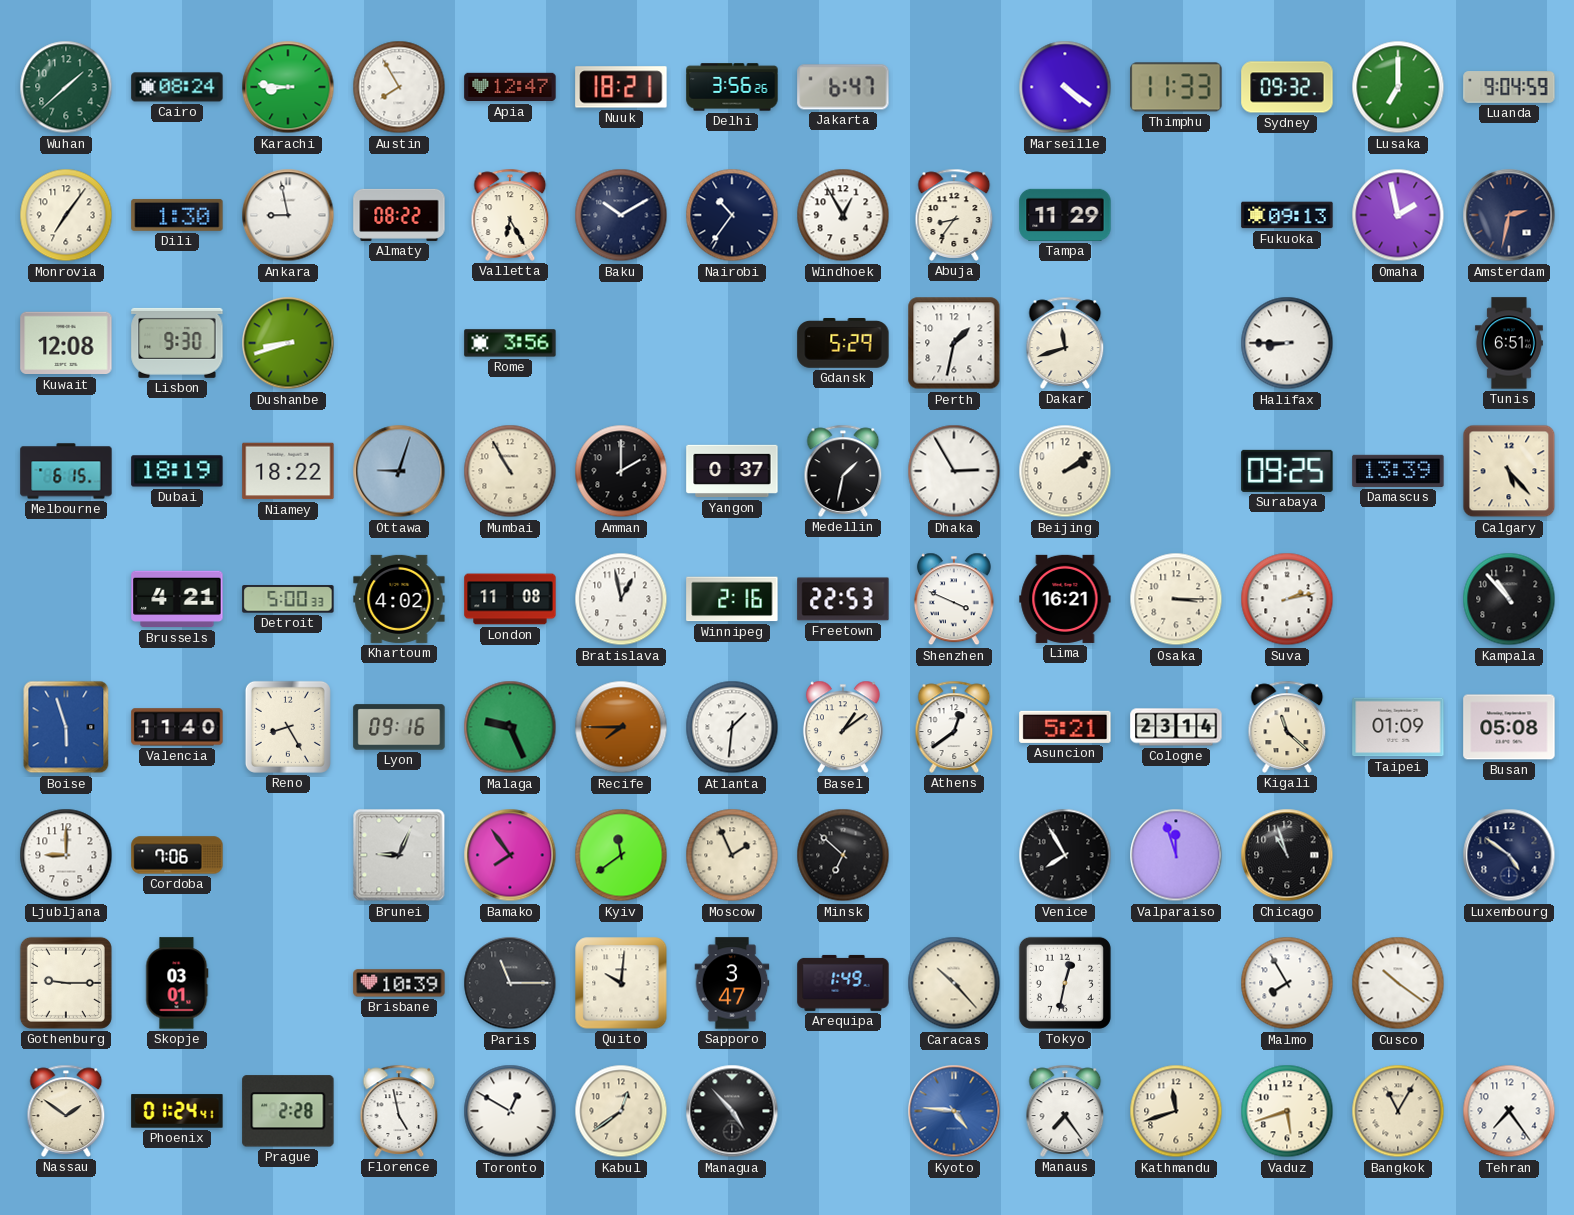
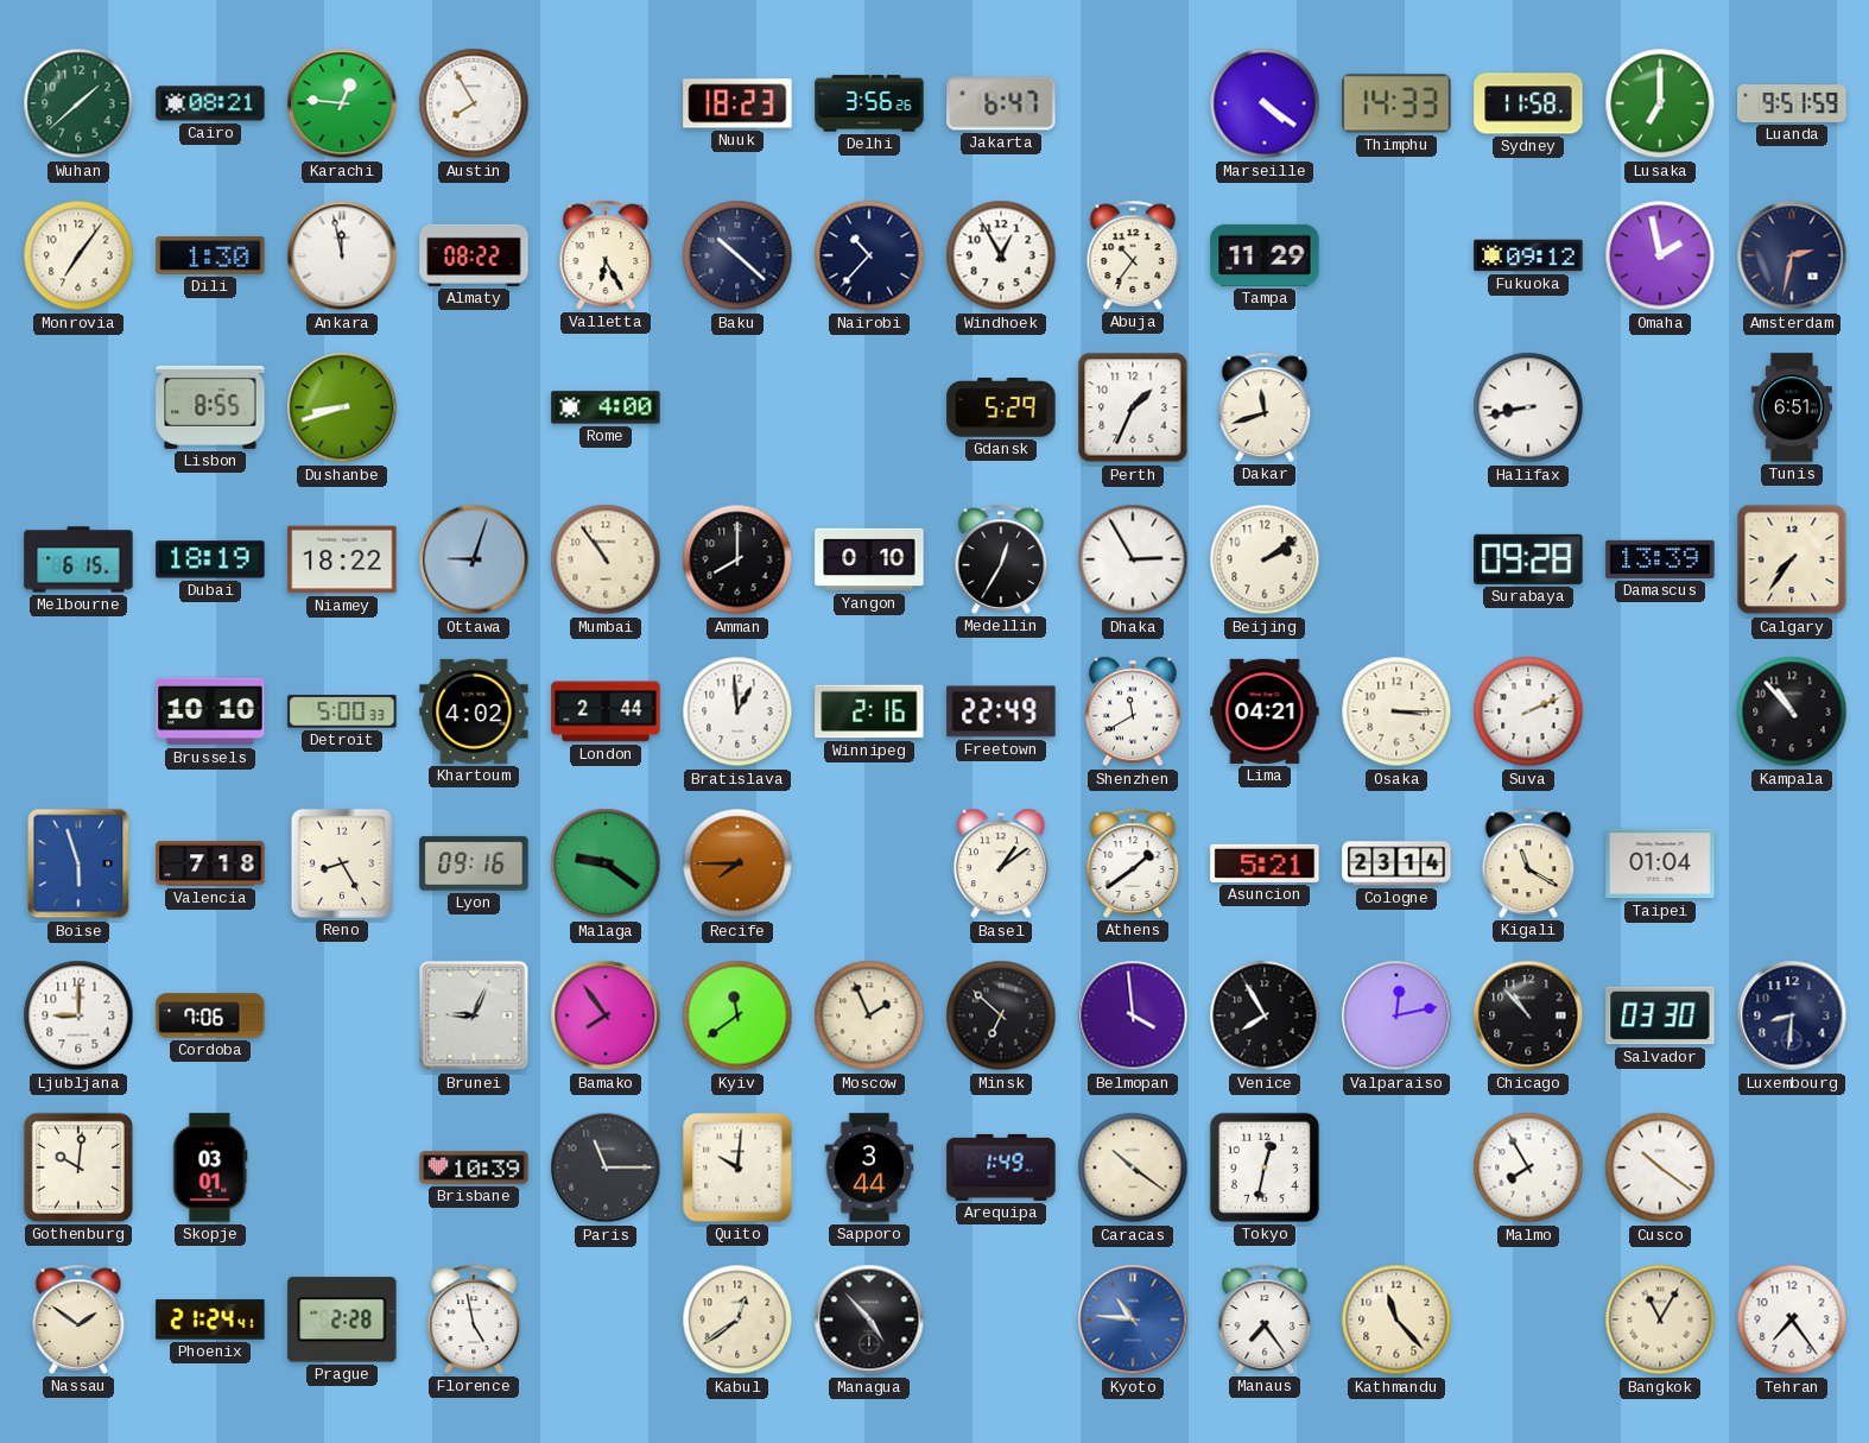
Cairo: 08:24 -> 08:21
Karachi: 8:46 -> 12:46
Apia: 12:47 -> none
Nuuk: 18:21 -> 18:23
Thimphu: 11:33 -> 14:33
Sydney: 09:32 -> 11:58
Luanda: 9:04 -> 9:51
Ankara: 8:58 -> 11:58
Baku: 10:10 -> 10:22
Nairobi: 10:36 -> 10:37
Abuja: 8:36 -> 10:36
Fukuoka: 09:13 -> 09:12
Kuwait: 12:08 -> none
Lisbon: 9:30 -> 8:55
Rome: 3:56 -> 4:00
Perth: 1:32 -> 1:34
Halifax: 8:45 -> 8:43
Mumbai: 10:55 -> 10:54
Amman: 2:00 -> 8:00
Yangon: 0:37 -> 0:10
Medellin: 1:32 -> 12:35
Surabaya: 09:25 -> 09:28
Calgary: 5:23 -> 7:36
Brussels: 4:21 -> 10:10
London: 11:08 -> 2:44
Bratislava: 12:58 -> 12:59
Freetown: 22:53 -> 22:49
Shenzhen: 3:49 -> 11:40
Lima: 16:21 -> 04:21
Suva: 2:13 -> 2:11
Valencia: 11:40 -> 7:18
Malaga: 9:26 -> 9:21
Atlanta: 1:31 -> none
Athens: 12:39 -> 1:39
Kigali: 11:22 -> 11:20
Taipei: 01:09 -> 01:04
Busan: 05:08 -> none
Belmopan: none -> 3:59
Valparaiso: 11:57 -> 12:13
Chicago: 10:57 -> 10:53
Salvador: none -> 03:30
Luxembourg: 4:51 -> 8:31
Gothenburg: 9:15 -> 10:01
Sapporo: 3:47 -> 3:44
Caracas: 10:23 -> 10:21
Phoenix: 01:24 -> 21:24
Toronto: 12:50 -> none
Kyoto: 4:46 -> 10:46
Kathmandu: 11:42 -> 11:23
Vaduz: 5:42 -> none
